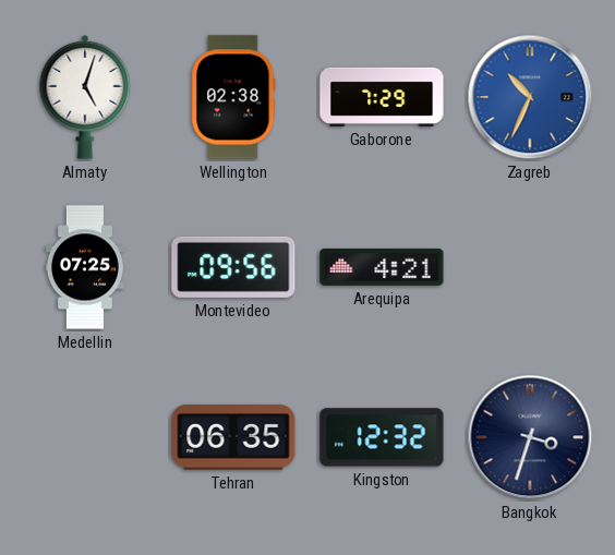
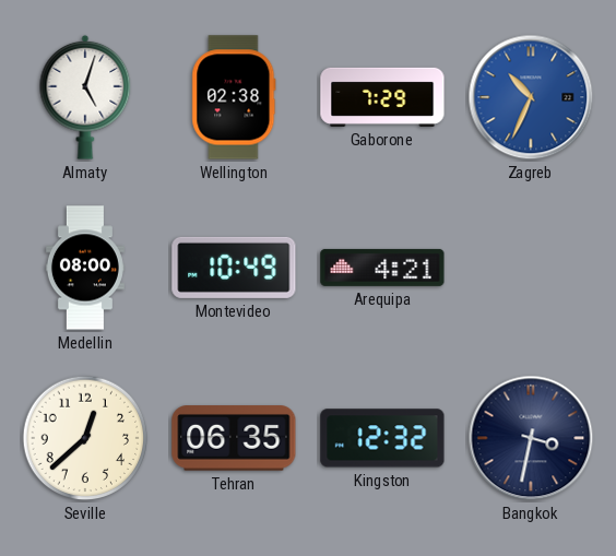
Medellin: 07:25 -> 08:00
Montevideo: 09:56 -> 10:49
Seville: none -> 12:38
Bangkok: 3:33 -> 3:32
